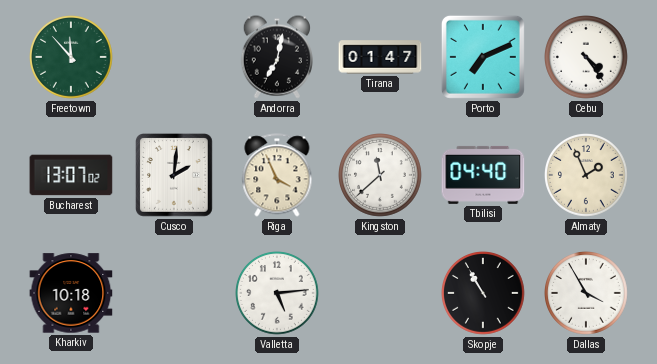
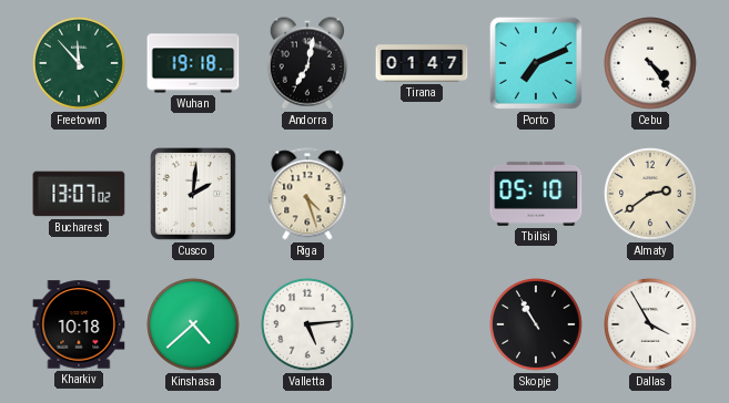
Wuhan: none -> 19:18
Riga: 3:56 -> 4:27
Kingston: 11:38 -> none
Tbilisi: 04:40 -> 05:10
Almaty: 1:56 -> 2:39
Kinshasa: none -> 4:38
